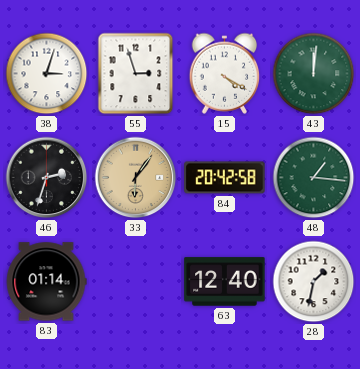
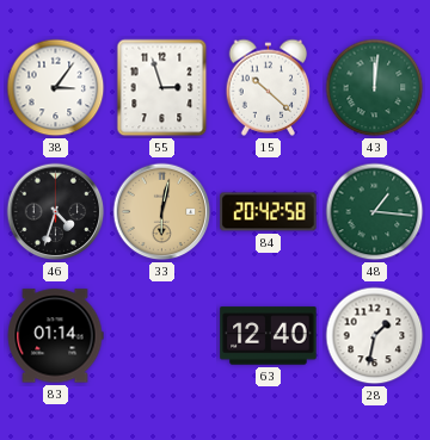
38: 3:03 -> 3:06
15: 4:20 -> 10:22
46: 2:33 -> 4:33
33: 6:06 -> 6:02
